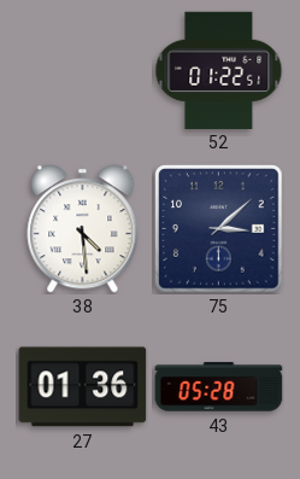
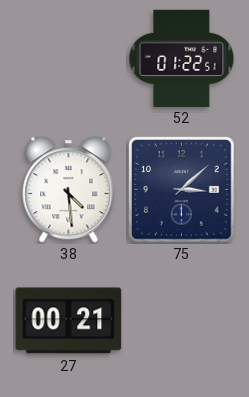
27: 01:36 -> 00:21
43: 05:28 -> none
